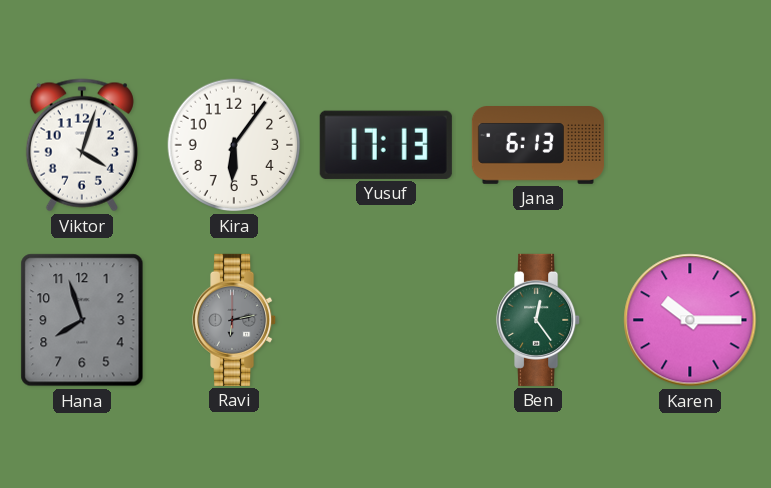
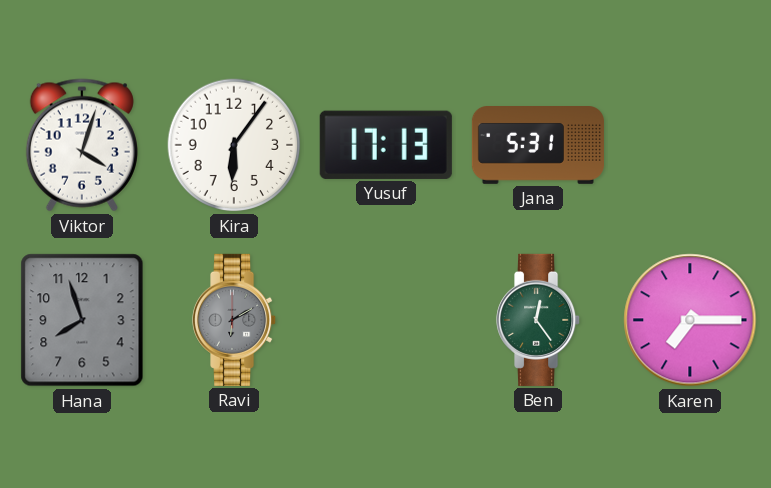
Jana: 6:13 -> 5:31
Ravi: 6:13 -> 6:10
Karen: 10:15 -> 7:15
